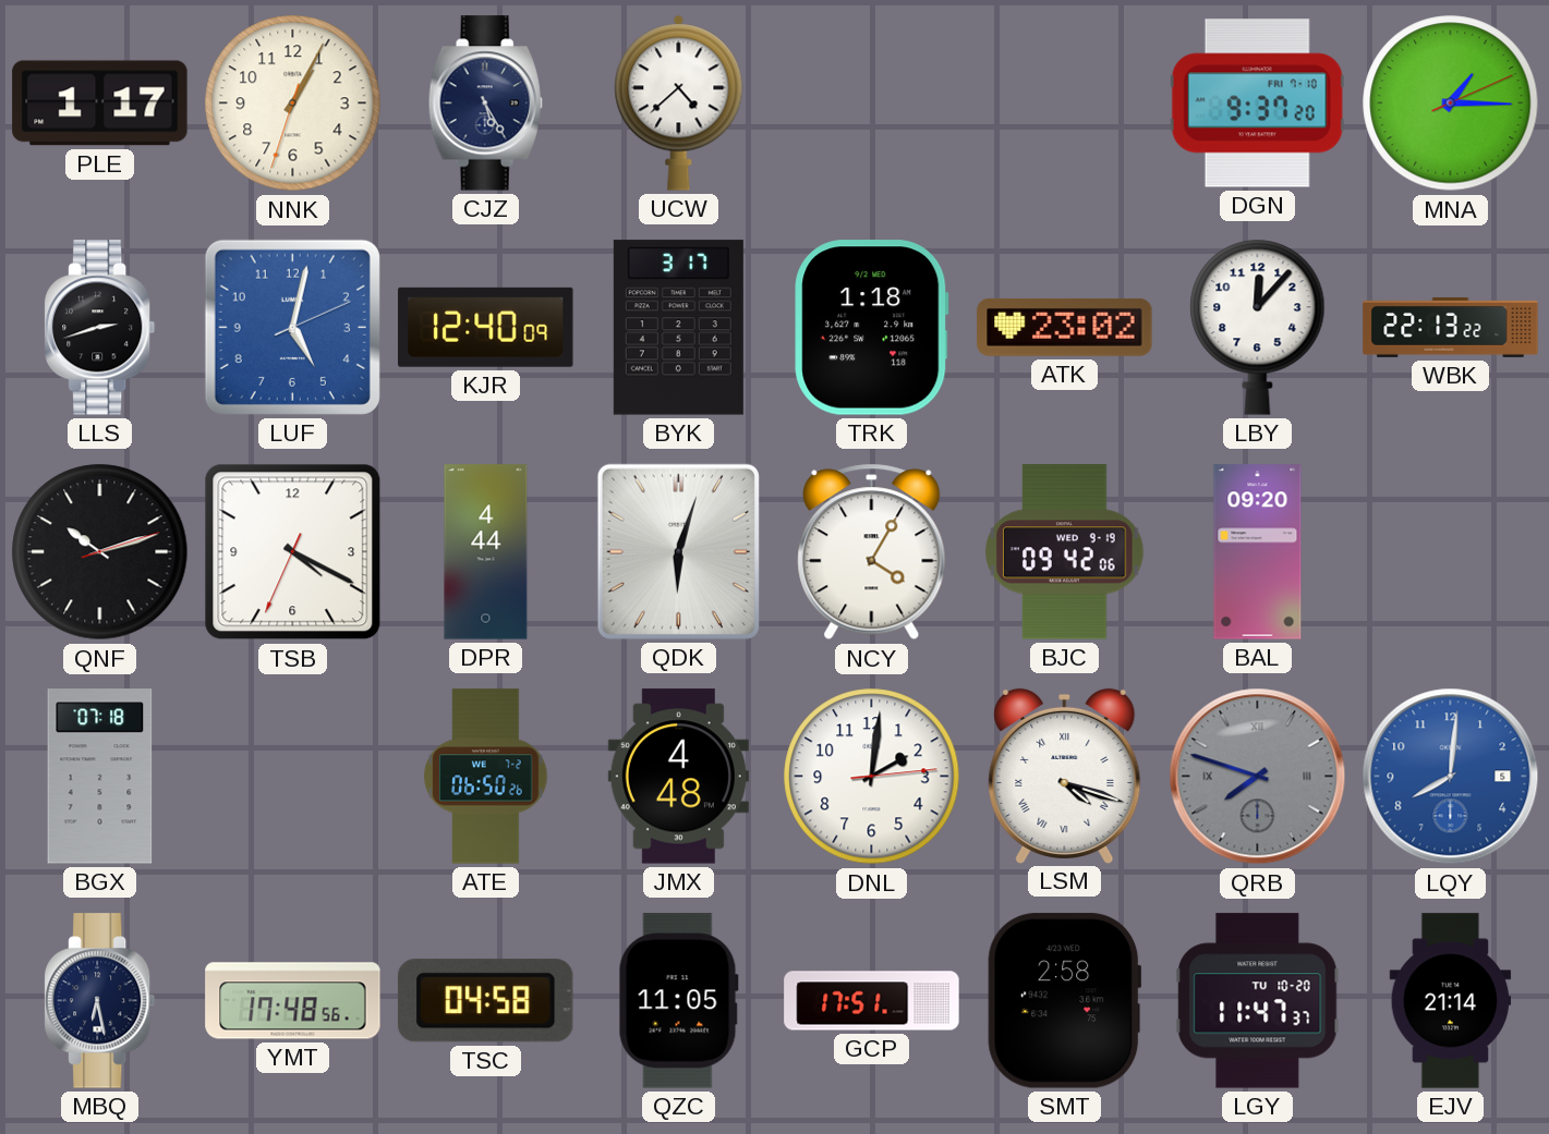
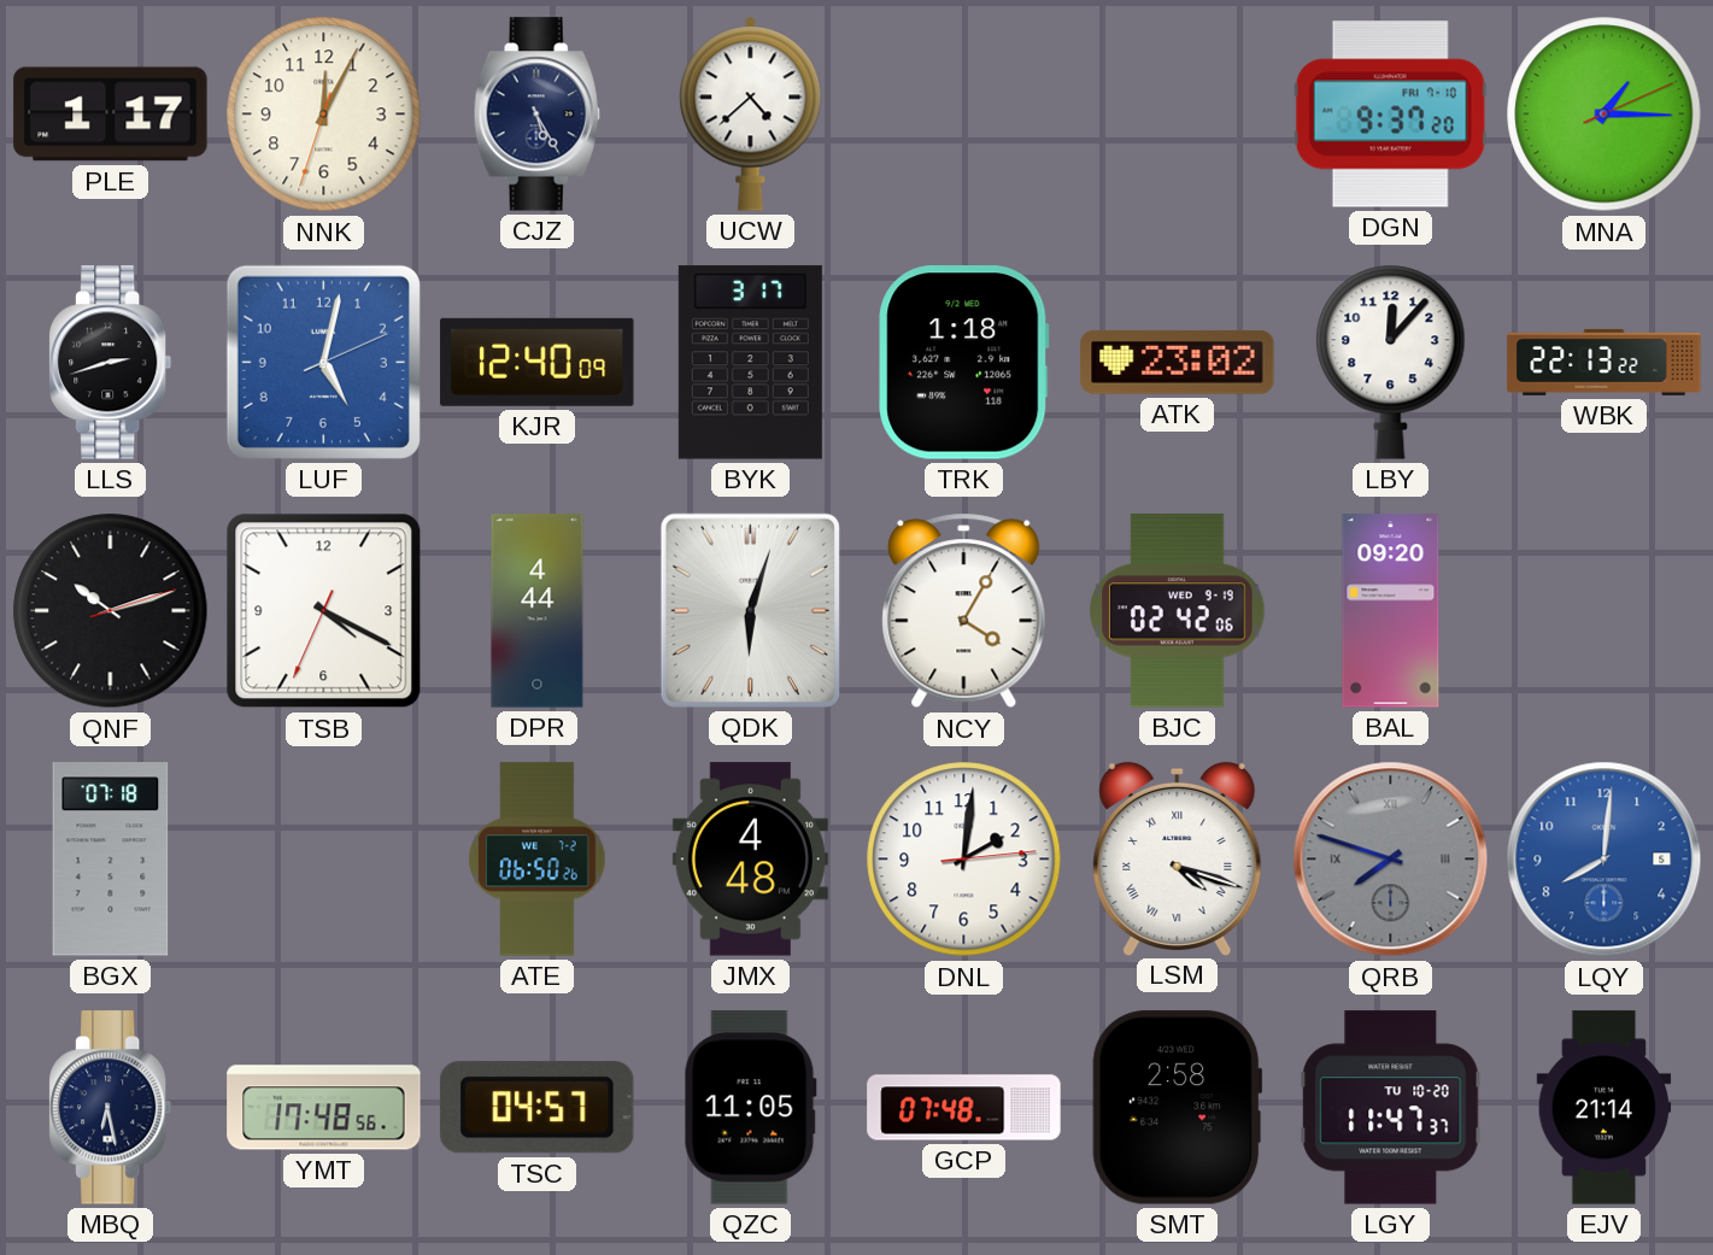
NNK: 1:04 -> 12:04
BJC: 09:42 -> 02:42
TSC: 04:58 -> 04:57
GCP: 17:51 -> 07:48
